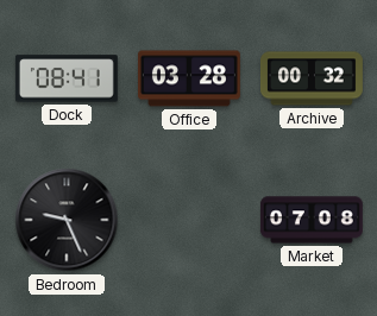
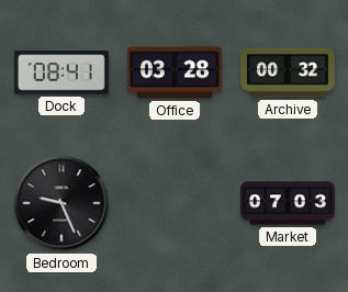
Market: 07:08 -> 07:03
